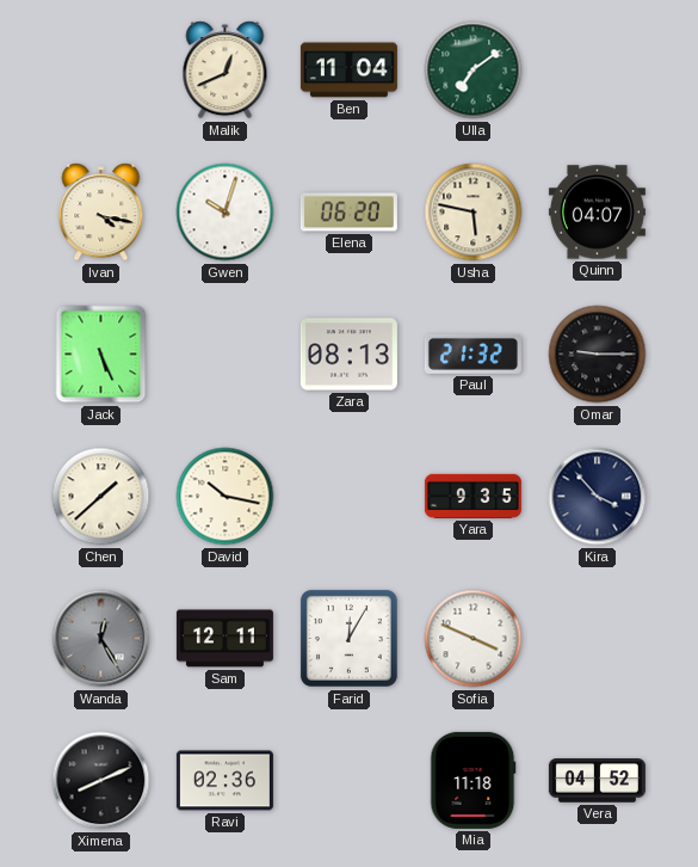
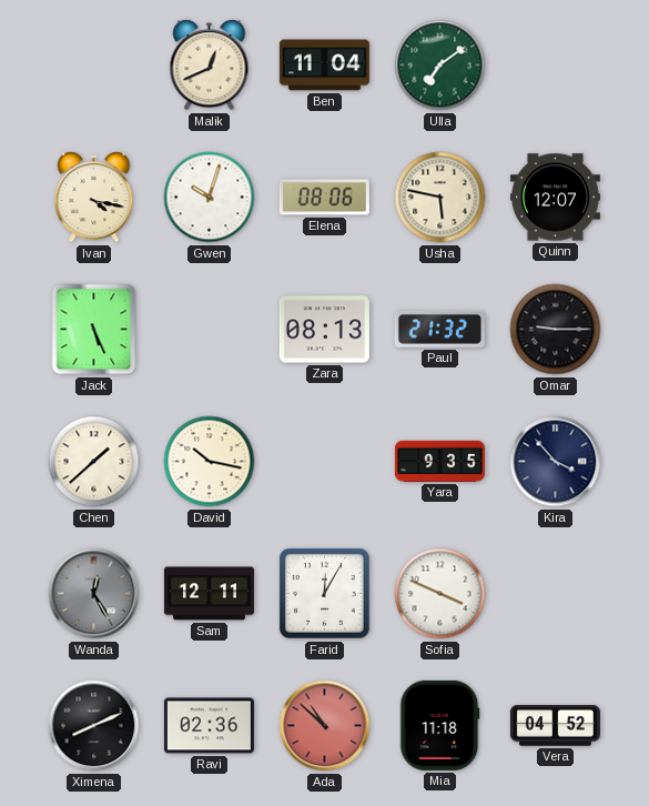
Elena: 06:20 -> 08:06
Quinn: 04:07 -> 12:07
Ada: none -> 10:52
